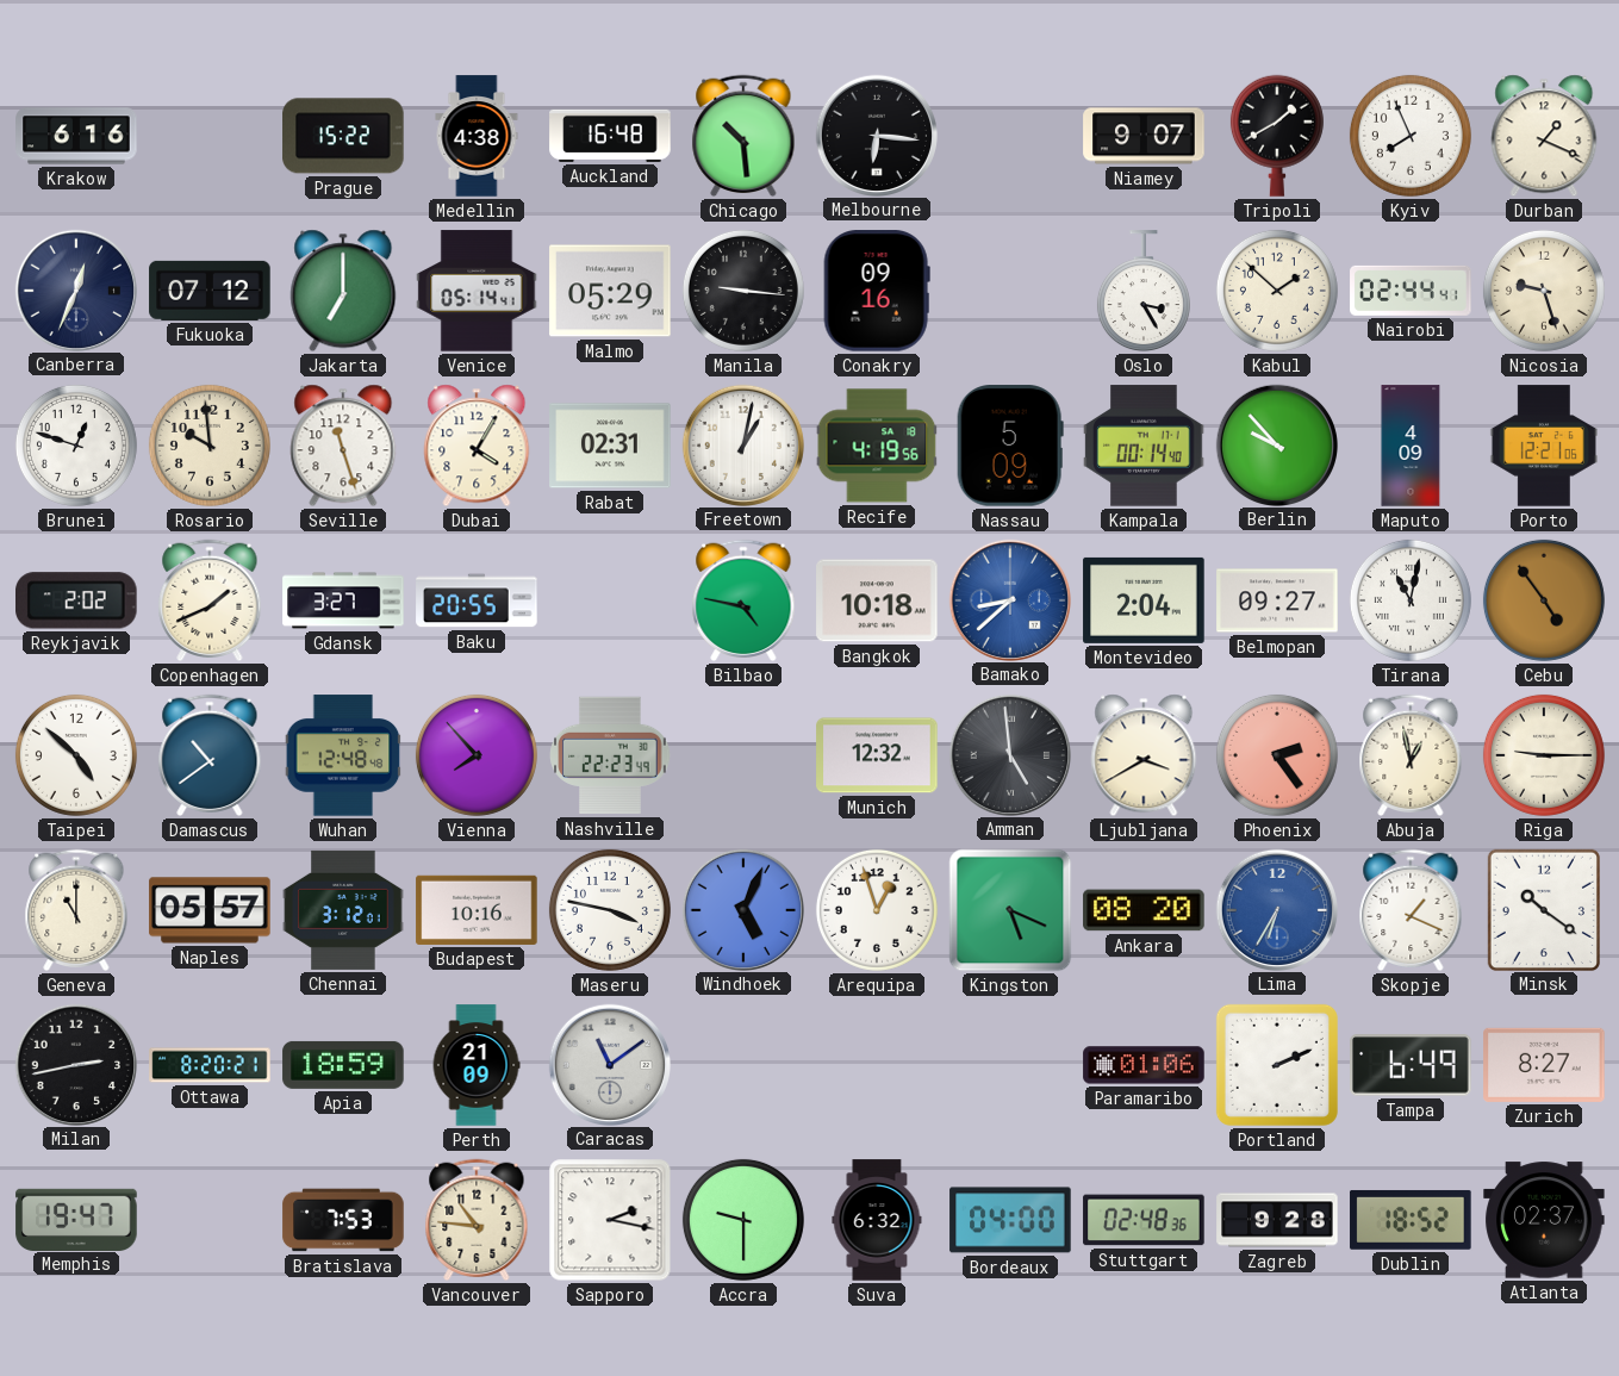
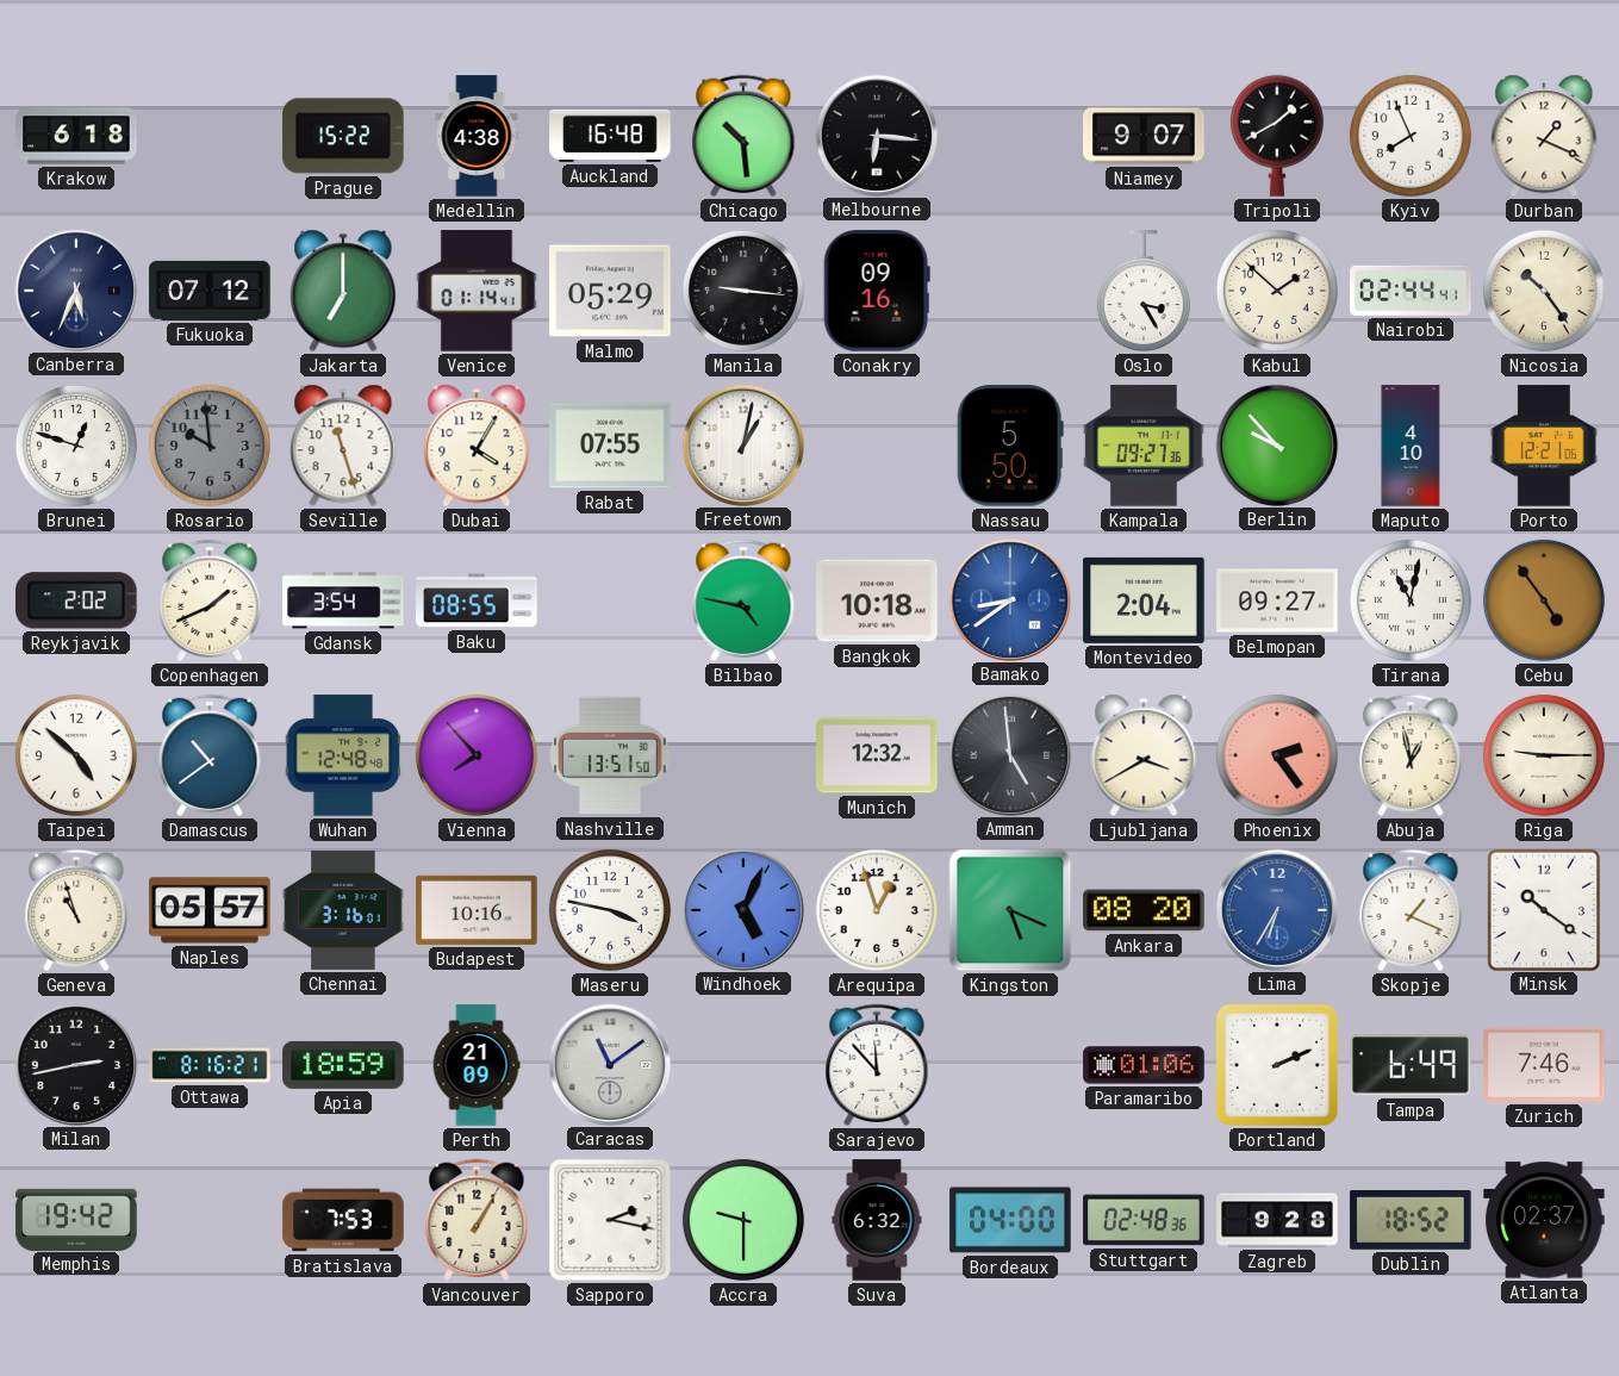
Krakow: 6:16 -> 6:18
Canberra: 12:34 -> 5:34
Venice: 05:14 -> 01:14
Nicosia: 9:27 -> 10:24
Rosario dial: cream -> grey
Rabat: 02:31 -> 07:55
Recife: 4:19 -> none
Nassau: 5:09 -> 5:50
Kampala: 00:14 -> 09:27
Maputo: 4:09 -> 4:10
Gdansk: 3:27 -> 3:54
Baku: 20:55 -> 08:55
Bamako: 8:38 -> 8:39
Nashville: 22:23 -> 13:51
Geneva: 11:00 -> 10:57
Chennai: 3:12 -> 3:16
Ottawa: 8:20 -> 8:16
Sarajevo: none -> 11:53
Zurich: 8:27 -> 7:46
Memphis: 19:47 -> 19:42
Vancouver: 10:46 -> 1:05
